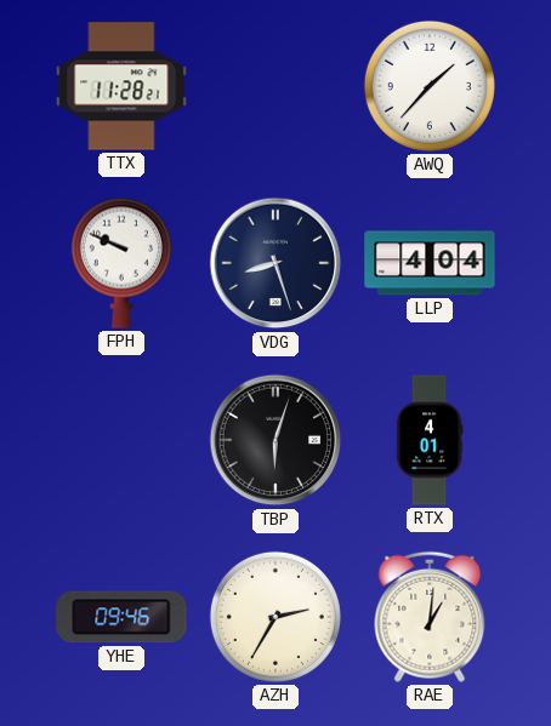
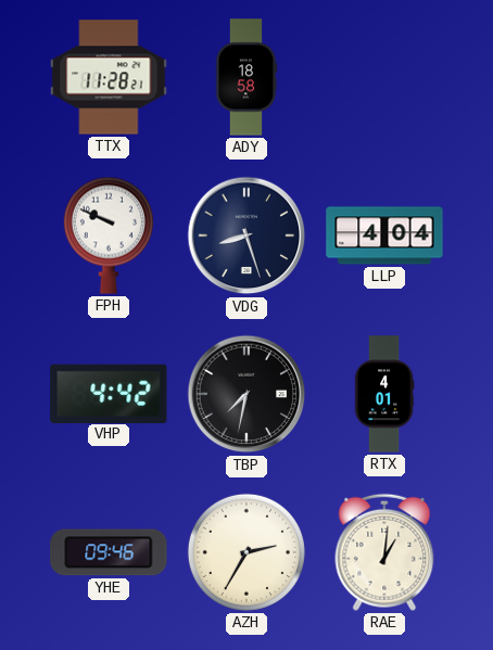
ADY: none -> 18:58
AWQ: 1:37 -> none
VHP: none -> 4:42
TBP: 6:03 -> 7:32
